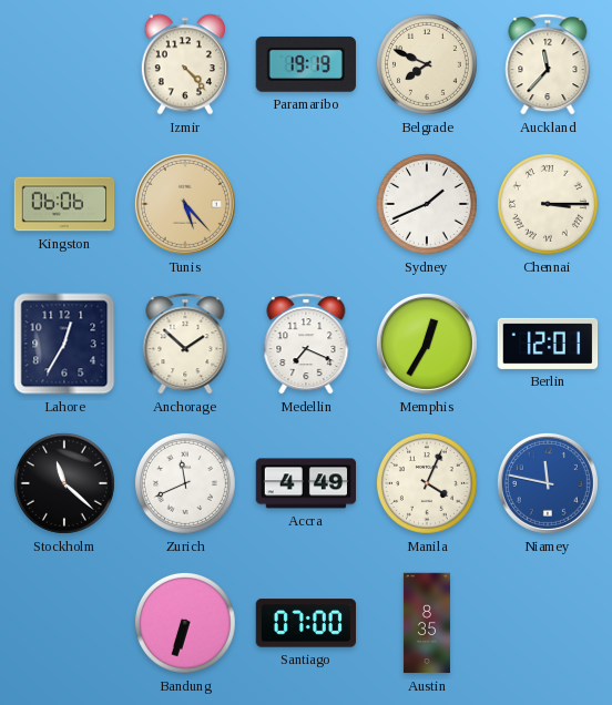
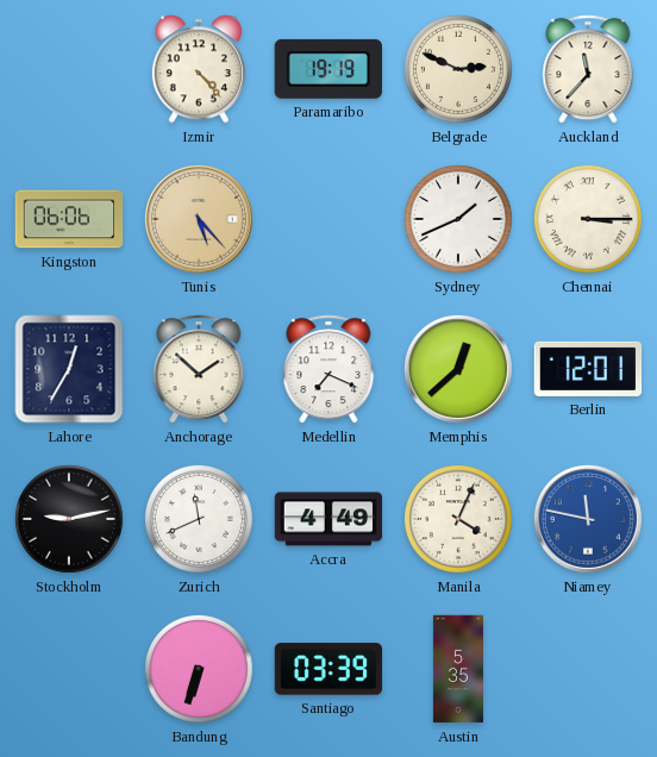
Belgrade: 7:49 -> 2:49
Memphis: 12:35 -> 12:38
Stockholm: 11:22 -> 9:13
Santiago: 07:00 -> 03:39
Austin: 8:35 -> 5:35
